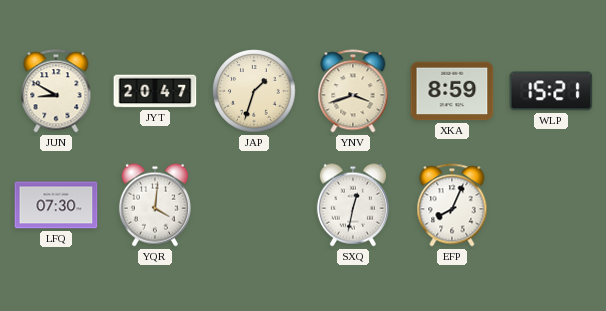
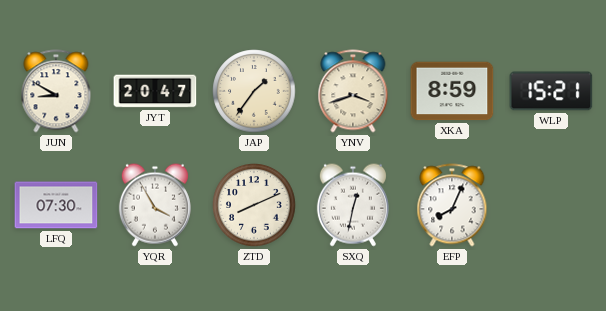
JAP: 1:33 -> 1:36
YQR: 4:01 -> 3:55
ZTD: none -> 8:11
